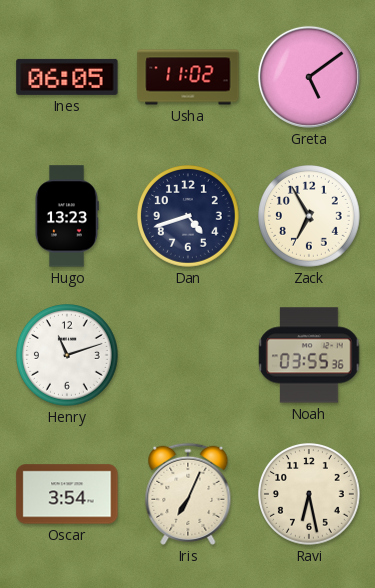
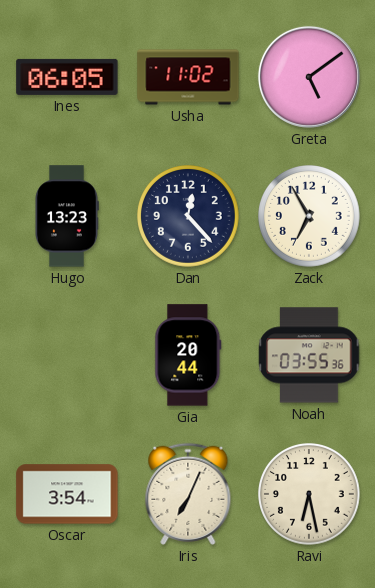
Dan: 4:42 -> 12:23
Henry: 11:12 -> none
Gia: none -> 20:44
